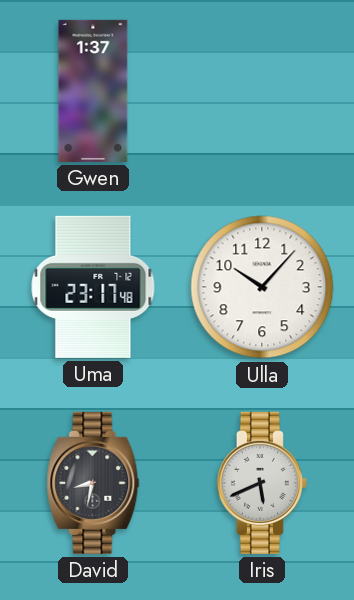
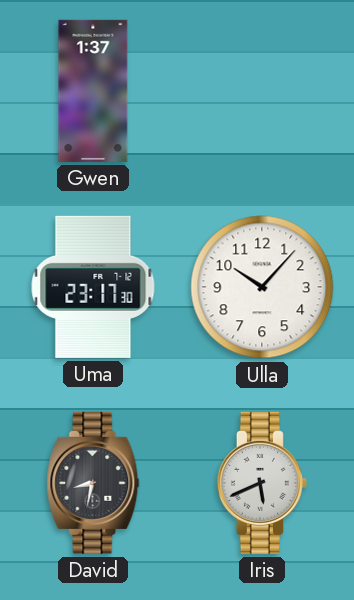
Uma: 23:17:48 -> 23:17:30
